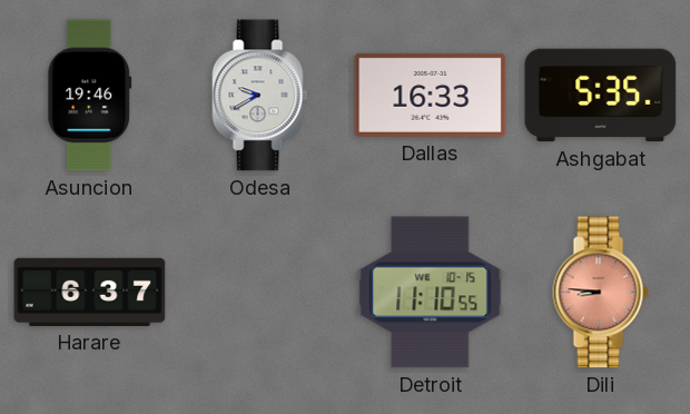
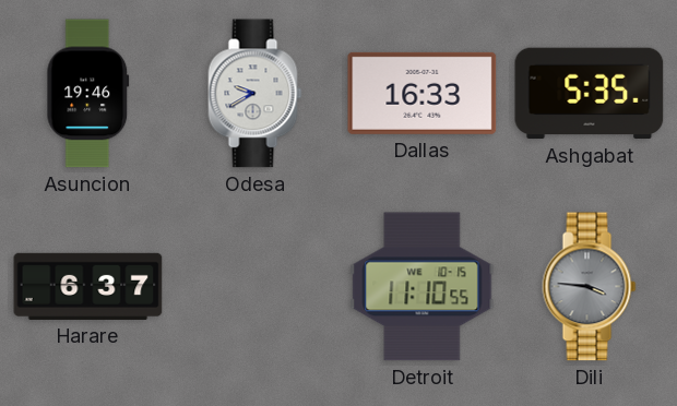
Dili: 8:46 -> 3:46
Dili dial: salmon -> grey
